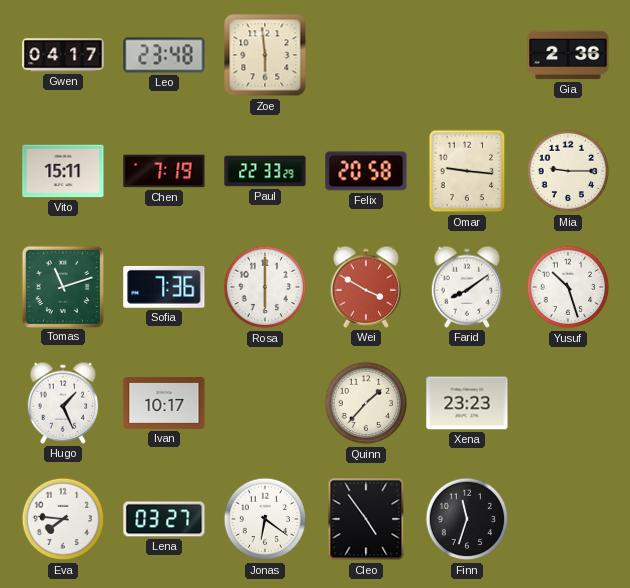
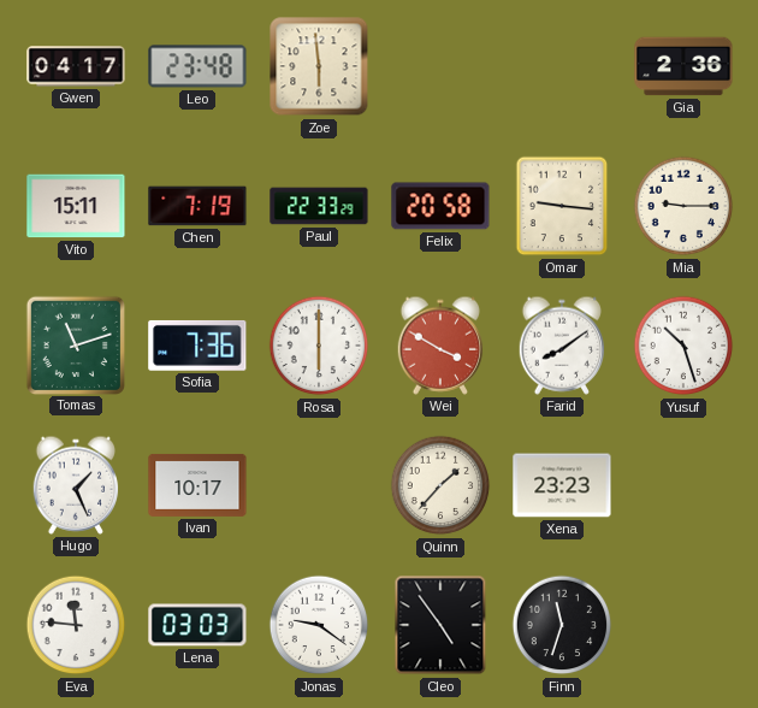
Eva: 7:46 -> 11:46
Lena: 03:27 -> 03:03
Jonas: 6:21 -> 9:21
